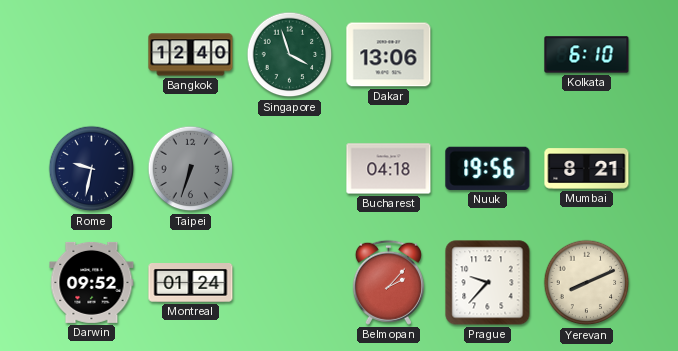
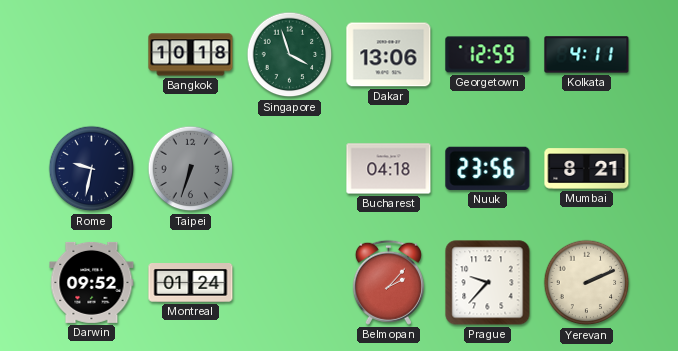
Bangkok: 12:40 -> 10:18
Georgetown: none -> 12:59
Kolkata: 6:10 -> 4:11
Nuuk: 19:56 -> 23:56
Yerevan: 8:11 -> 2:11
